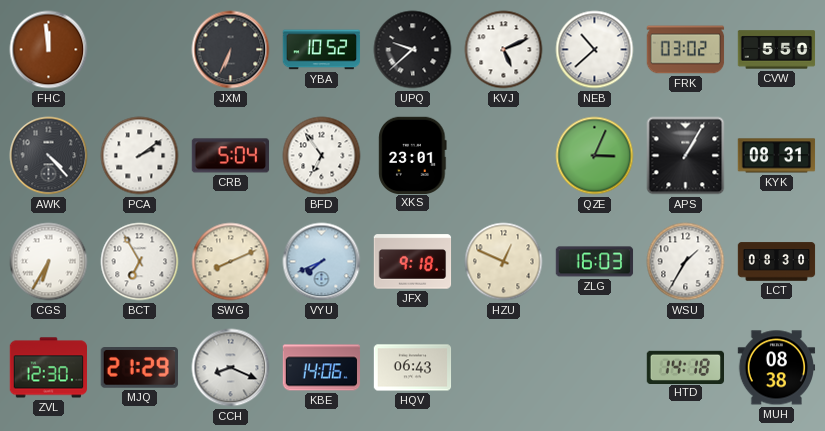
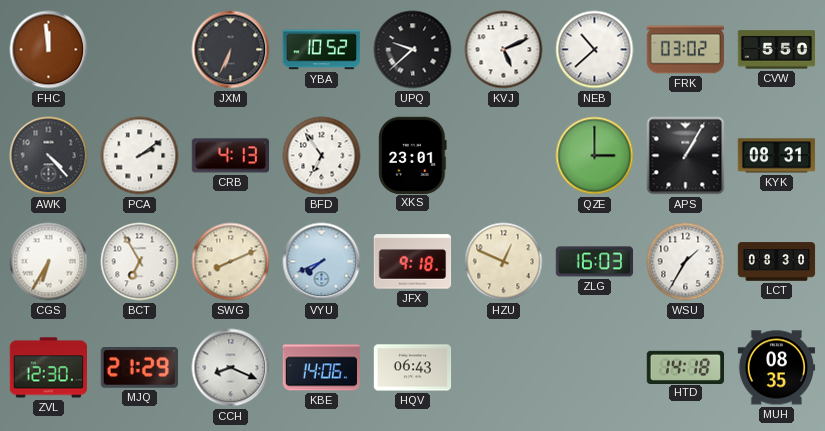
CRB: 5:04 -> 4:13
QZE: 3:04 -> 3:00
MUH: 08:38 -> 08:35
